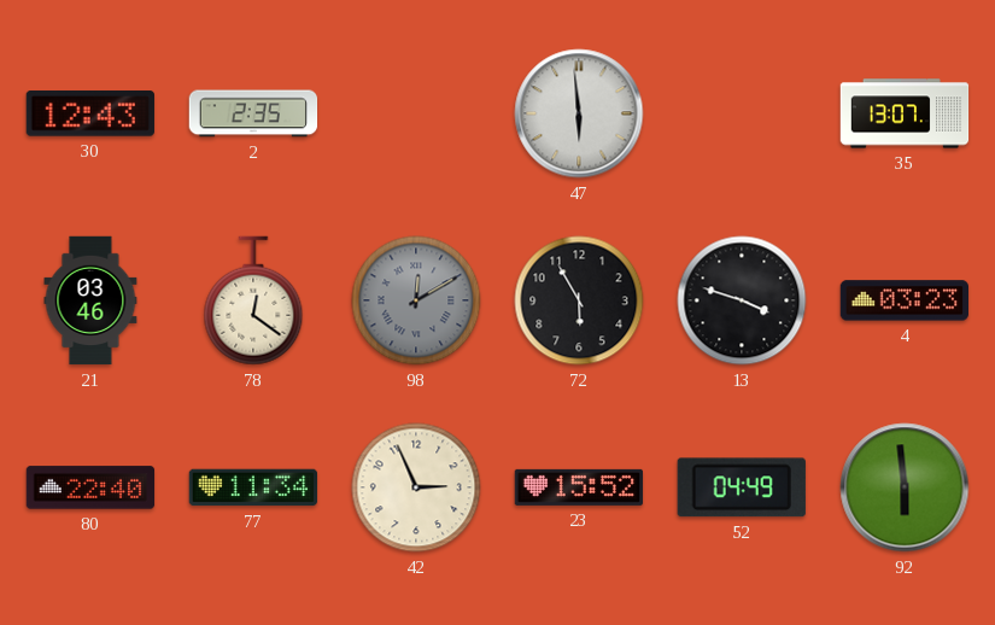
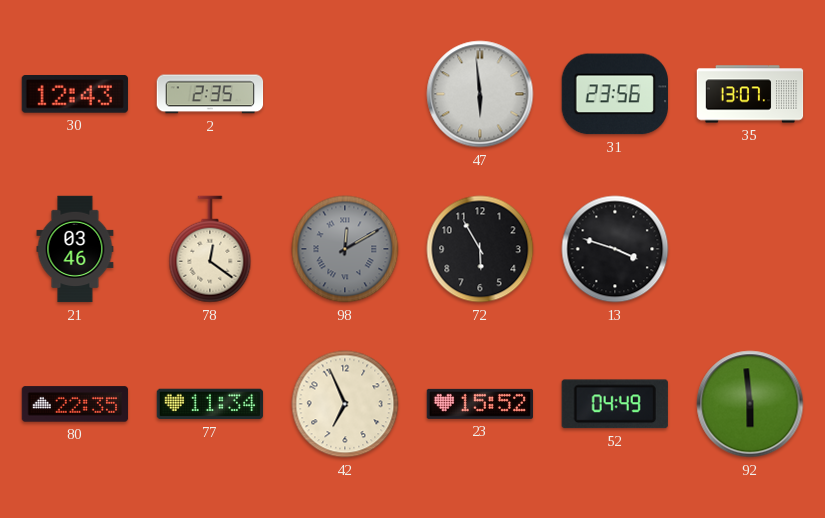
31: none -> 23:56
4: 03:23 -> none
80: 22:40 -> 22:35
42: 2:56 -> 6:56
